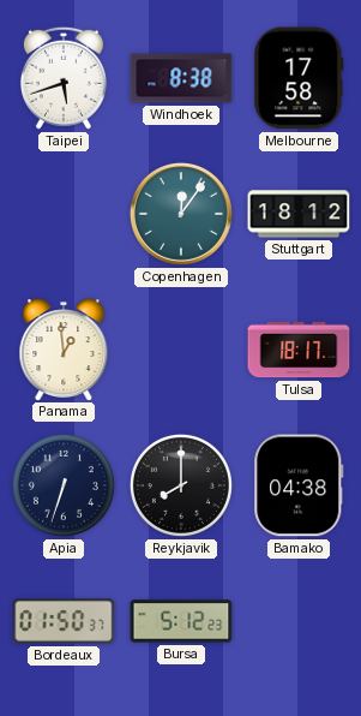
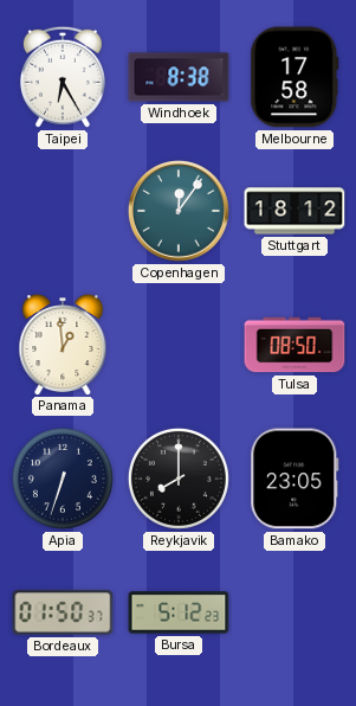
Taipei: 5:42 -> 6:25
Tulsa: 18:17 -> 08:50
Bamako: 04:38 -> 23:05
